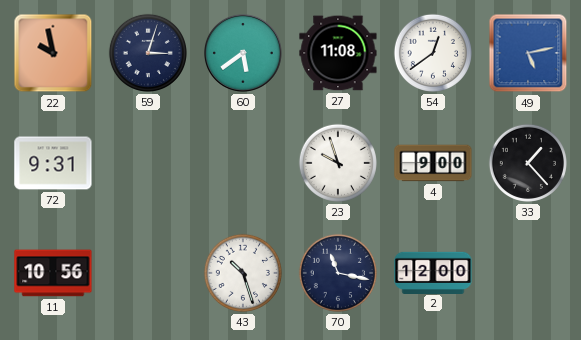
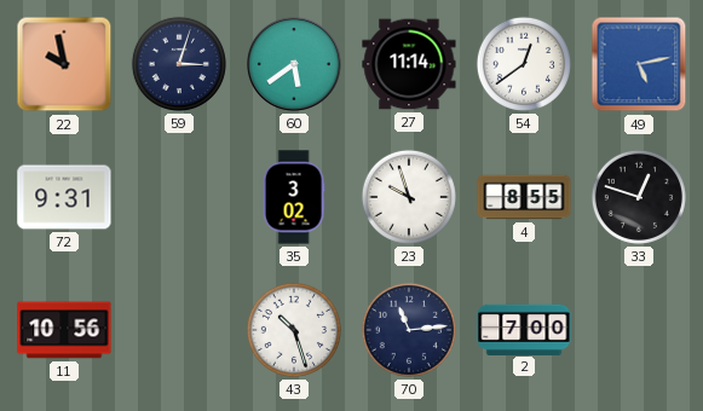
27: 11:08 -> 11:14
35: none -> 3:02
4: 9:00 -> 8:55
33: 1:23 -> 12:48
70: 11:17 -> 11:14
2: 12:00 -> 7:00
